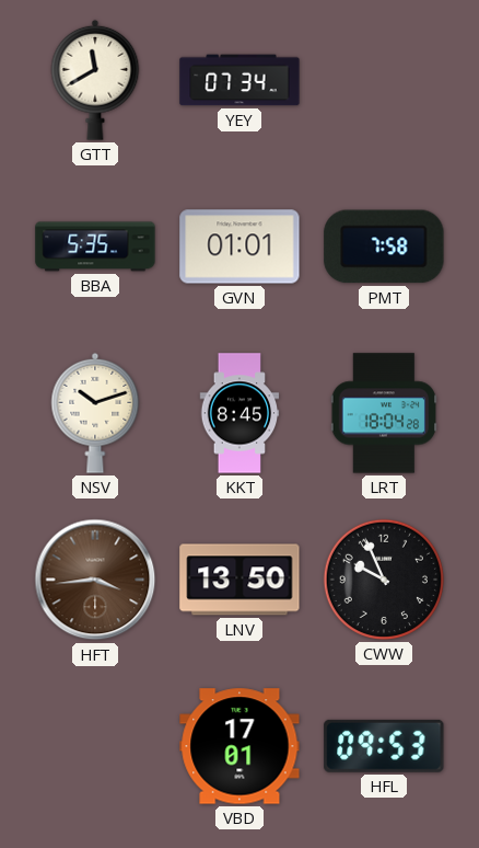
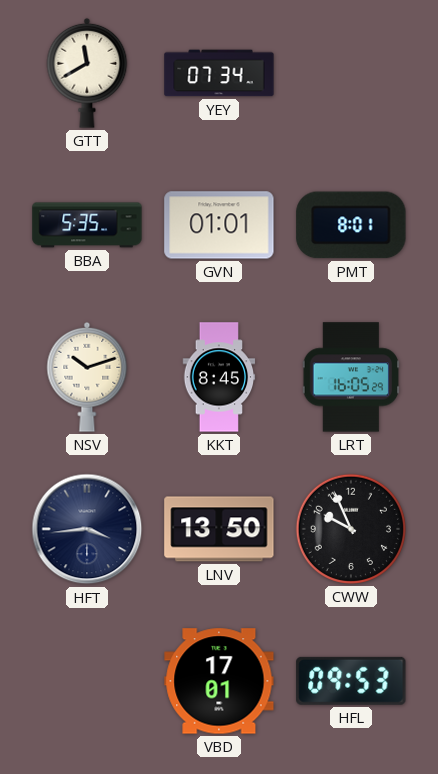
PMT: 7:58 -> 8:01
LRT: 18:04 -> 16:05
HFT dial: brown -> navy
